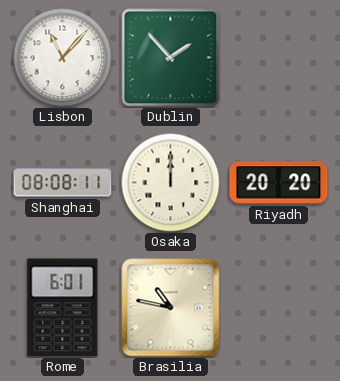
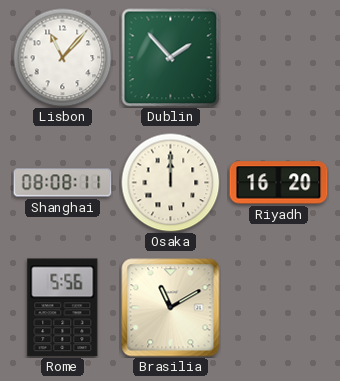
Riyadh: 20:20 -> 16:20
Rome: 6:01 -> 5:56
Brasilia: 10:47 -> 11:10
